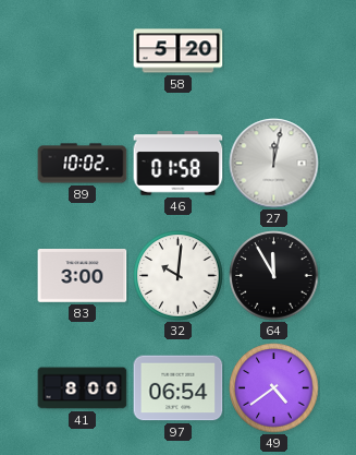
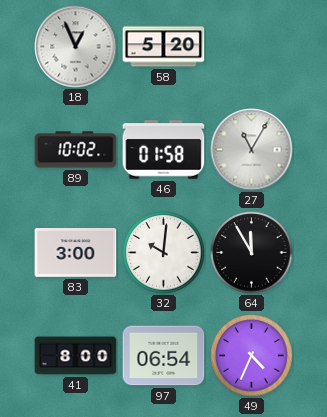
18: none -> 12:56
27: 12:02 -> 11:05
49: 4:39 -> 4:34
